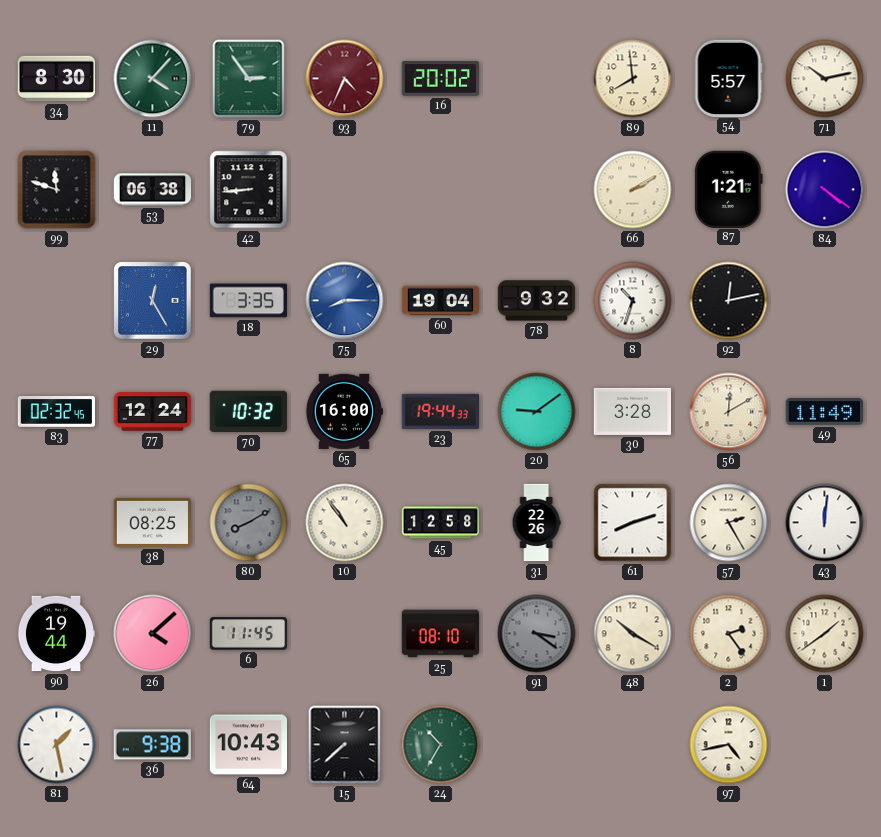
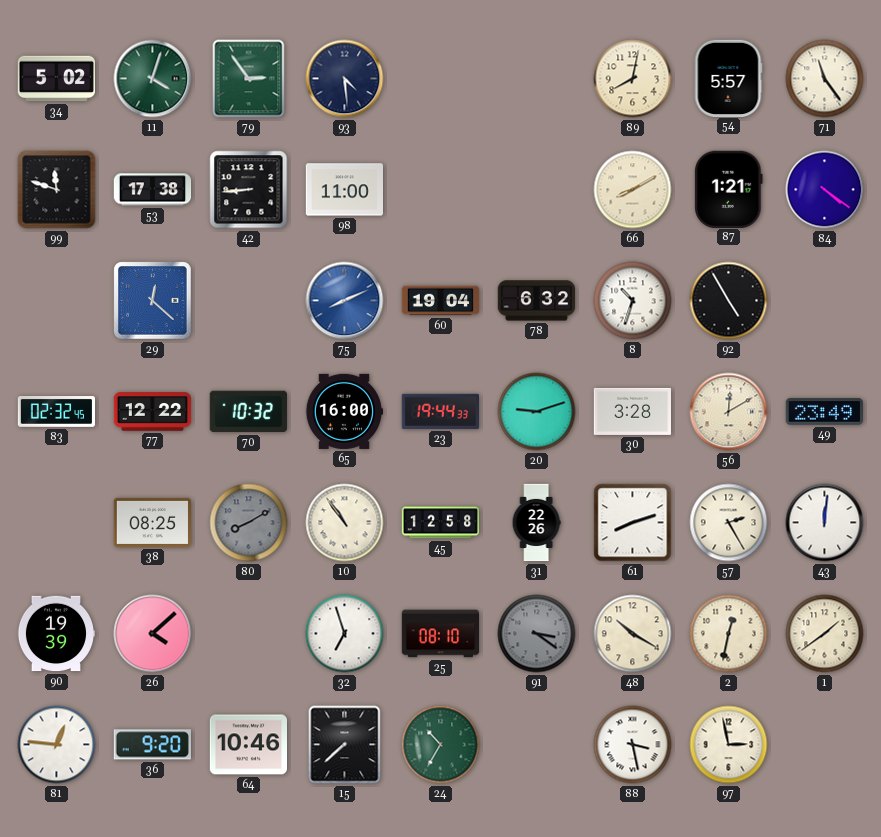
34: 8:30 -> 5:02
11: 4:07 -> 4:03
93: 4:34 -> 4:29
93 dial: burgundy -> navy
16: 20:02 -> none
89: 7:59 -> 8:02
71: 10:13 -> 11:24
53: 06:38 -> 17:38
98: none -> 11:00
66: 2:10 -> 8:10
29: 12:25 -> 12:22
18: 3:35 -> none
75: 8:15 -> 8:11
78: 9:32 -> 6:32
92: 12:13 -> 4:55
77: 12:24 -> 12:22
20: 9:09 -> 9:12
49: 11:49 -> 23:49
90: 19:44 -> 19:39
6: 11:45 -> none
32: none -> 6:57
2: 2:24 -> 12:32
81: 1:28 -> 12:46
36: 9:38 -> 9:20
64: 10:43 -> 10:46
88: none -> 3:28
97: 4:43 -> 2:58
